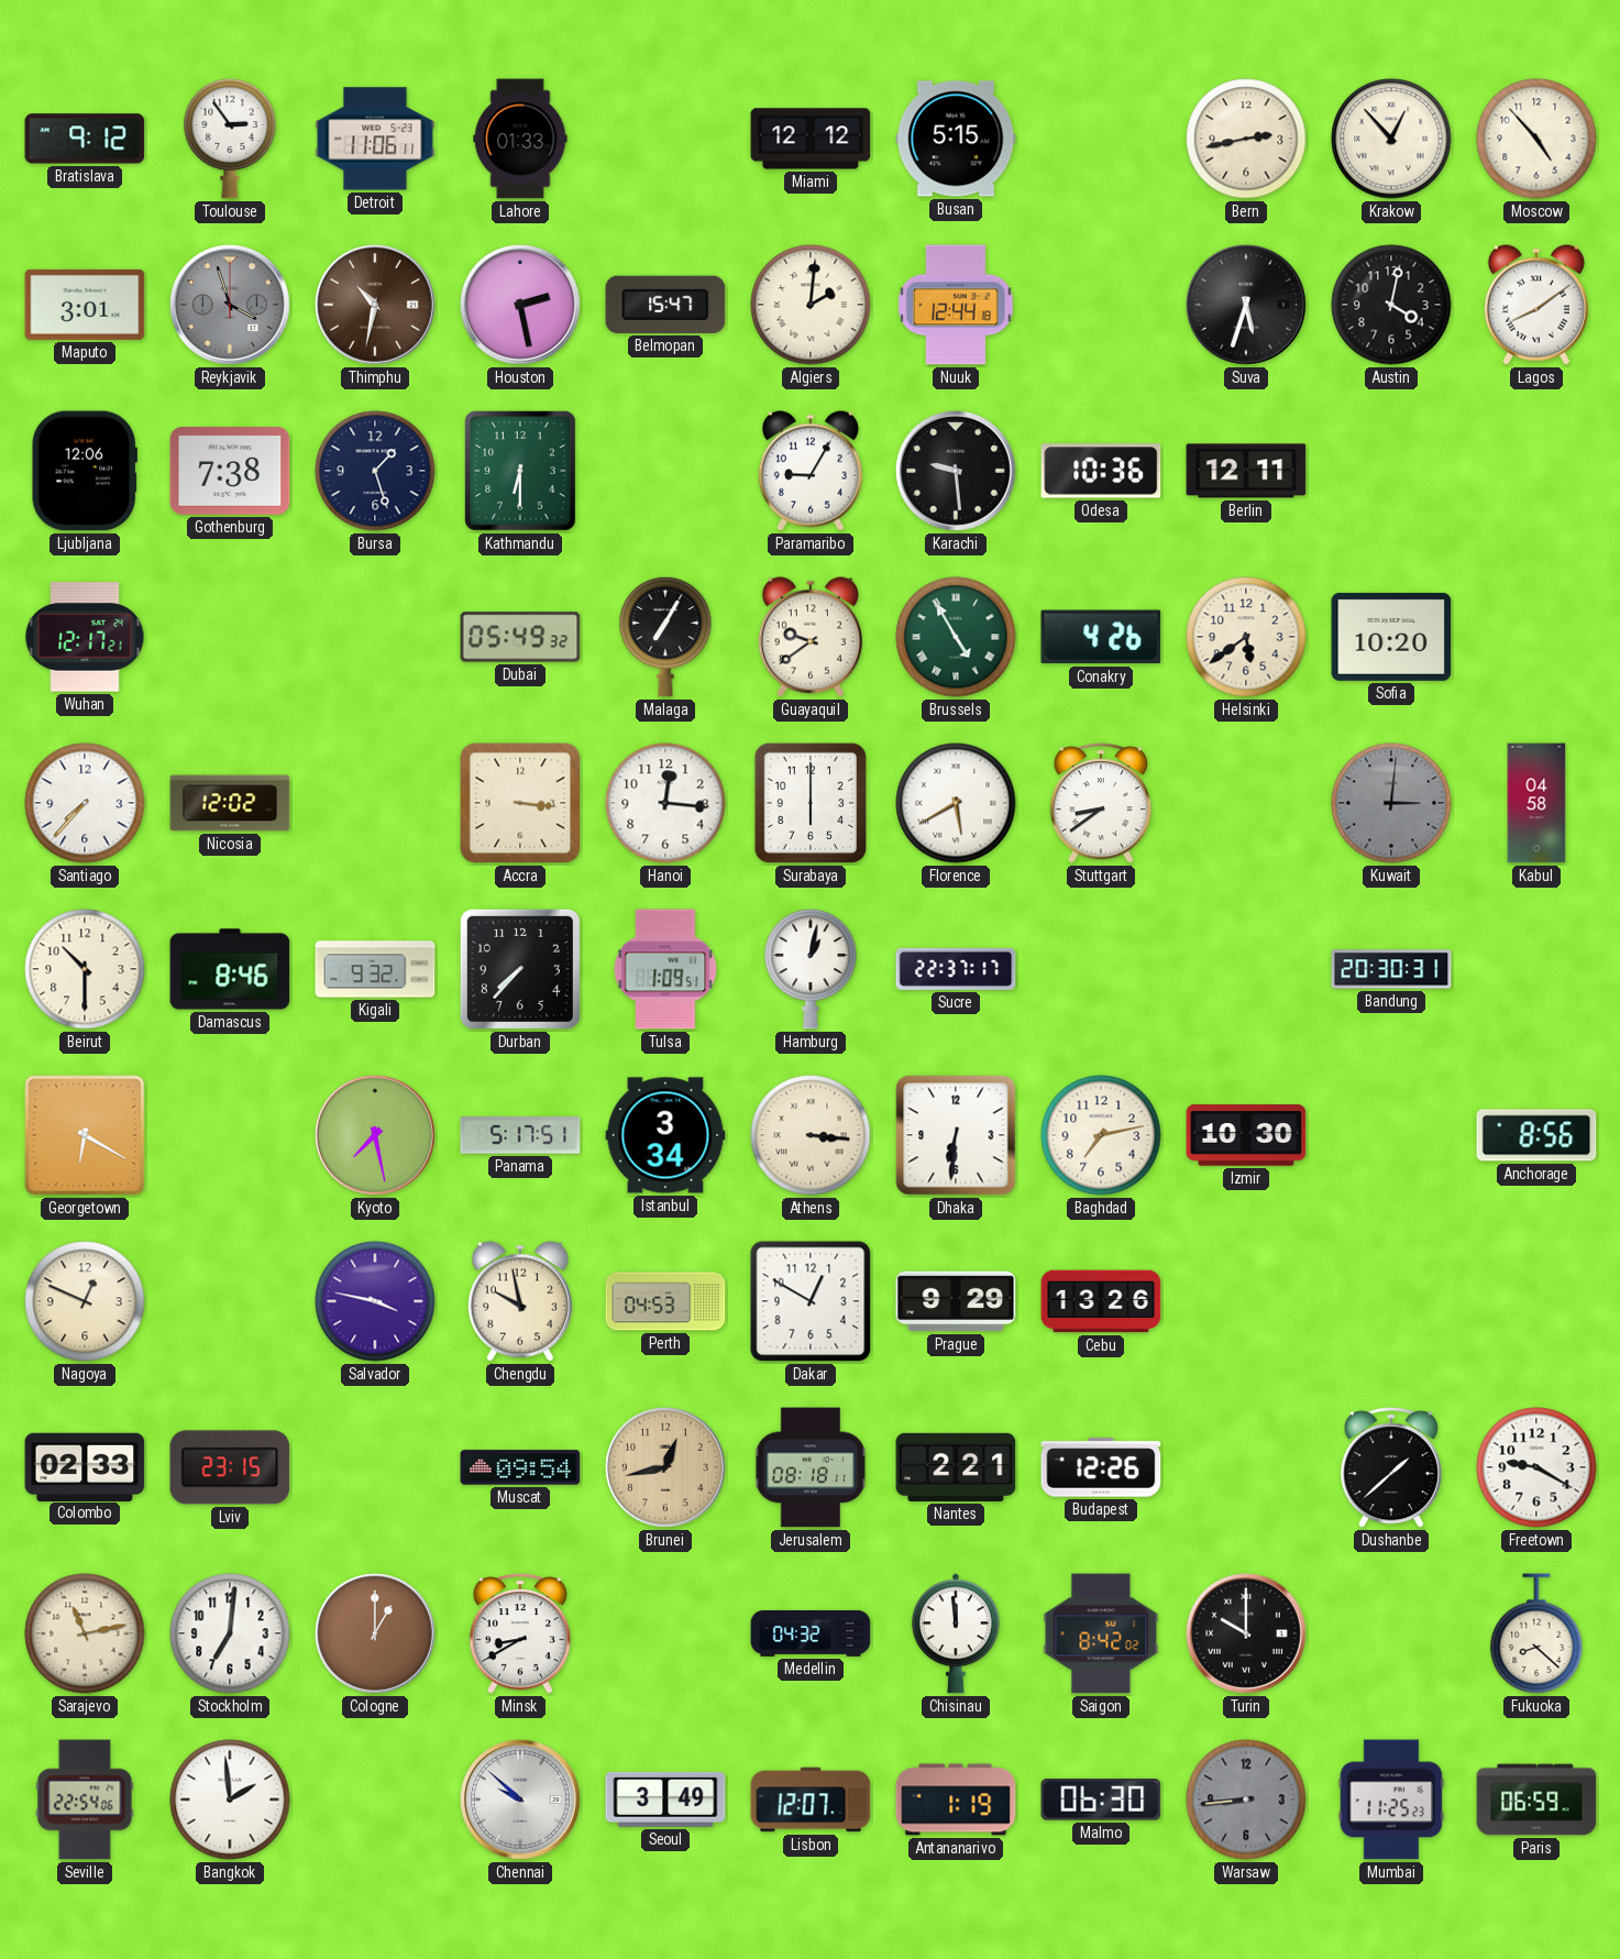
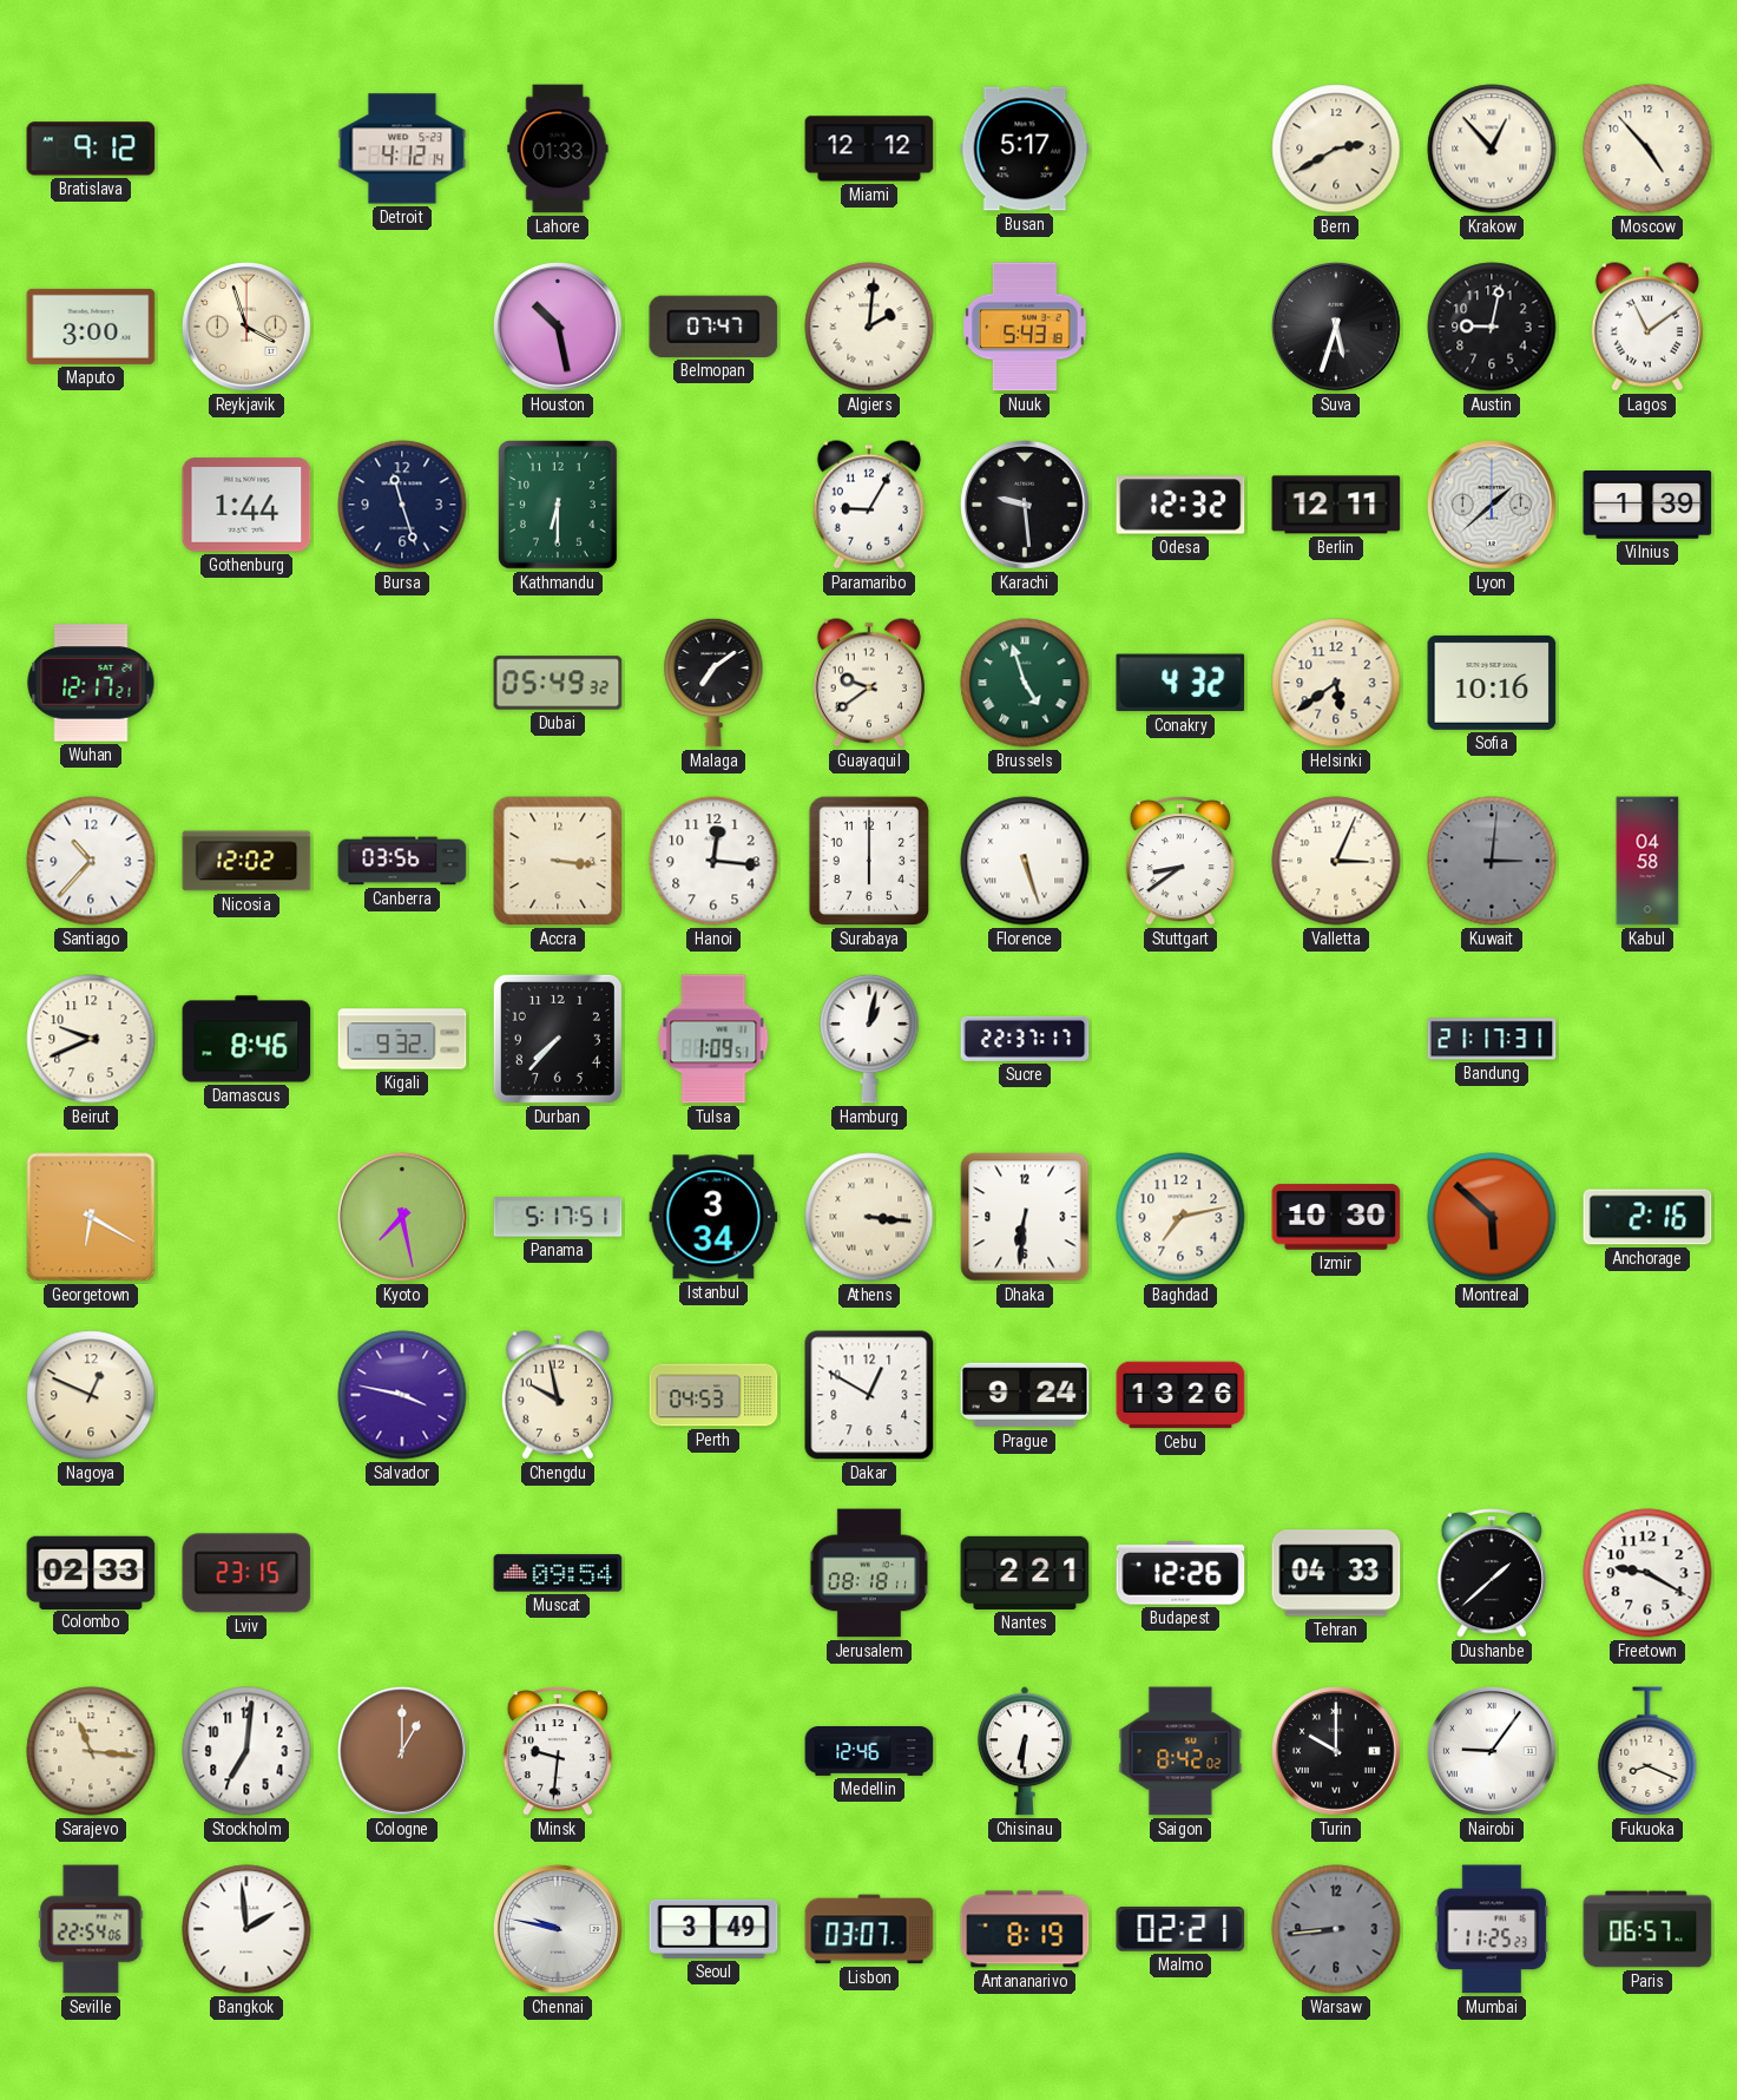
Toulouse: 2:54 -> none
Detroit: 11:06 -> 4:12
Busan: 5:15 -> 5:17
Bern: 2:43 -> 2:40
Maputo: 3:01 -> 3:00
Reykjavik dial: grey -> cream
Thimphu: 10:32 -> none
Houston: 2:28 -> 10:28
Belmopan: 15:47 -> 07:47
Nuuk: 12:44 -> 5:43
Austin: 4:02 -> 9:02
Lagos: 8:09 -> 11:09
Ljubljana: 12:06 -> none
Gothenburg: 7:38 -> 1:44
Bursa: 1:27 -> 11:27
Odesa: 10:36 -> 12:32
Lyon: none -> 1:38
Vilnius: none -> 1:39
Malaga: 7:05 -> 7:09
Brussels: 4:55 -> 4:57
Conakry: 4:26 -> 4:32
Sofia: 10:20 -> 10:16
Santiago: 7:37 -> 10:37
Canberra: none -> 03:56
Florence: 5:40 -> 5:27
Valletta: none -> 3:04
Beirut: 10:30 -> 9:41
Bandung: 20:30 -> 21:17
Montreal: none -> 5:52
Anchorage: 8:56 -> 2:16
Prague: 9:29 -> 9:24
Brunei: 12:43 -> none
Tehran: none -> 04:33
Sarajevo: 11:13 -> 11:16
Minsk: 8:40 -> 9:31
Medellin: 04:32 -> 12:46
Chisinau: 11:59 -> 6:31
Nairobi: none -> 9:06
Fukuoka: 8:22 -> 8:19
Chennai: 9:52 -> 9:47
Lisbon: 12:07 -> 03:07
Antananarivo: 1:19 -> 8:19
Malmo: 06:30 -> 02:21
Paris: 06:59 -> 06:57
